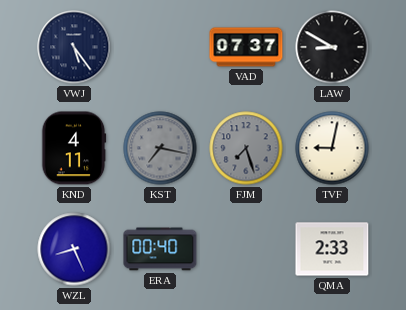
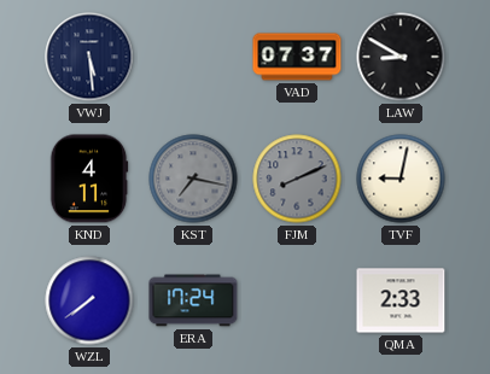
VWJ: 5:24 -> 5:29
FJM: 7:27 -> 8:11
WZL: 8:26 -> 7:39
ERA: 00:40 -> 17:24
